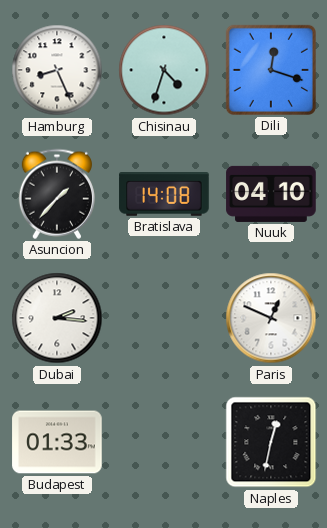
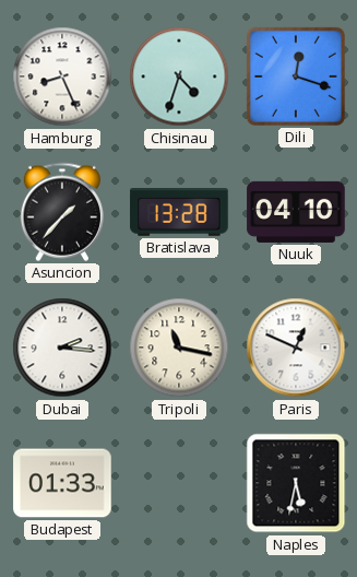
Bratislava: 14:08 -> 13:28
Tripoli: none -> 11:17
Naples: 12:32 -> 5:32
